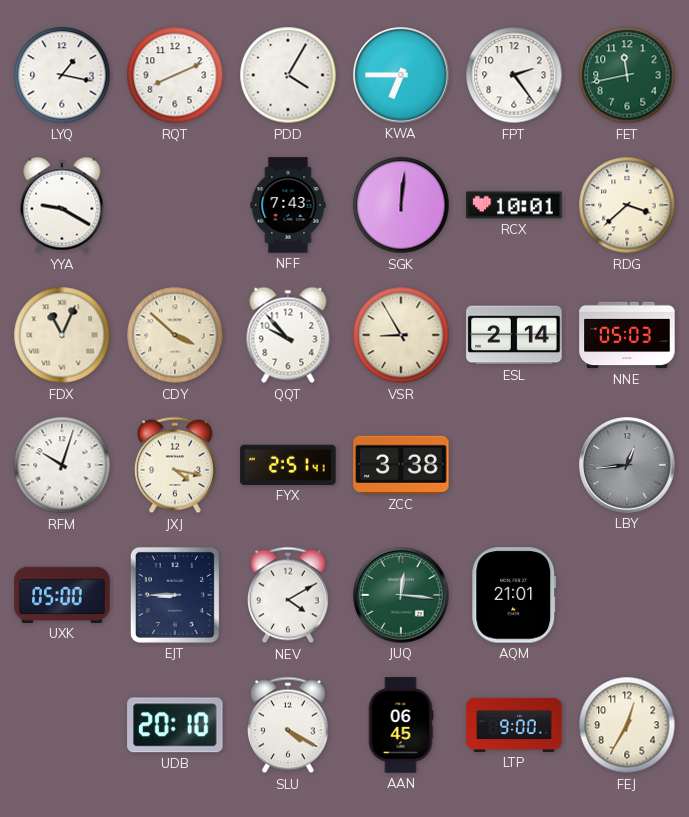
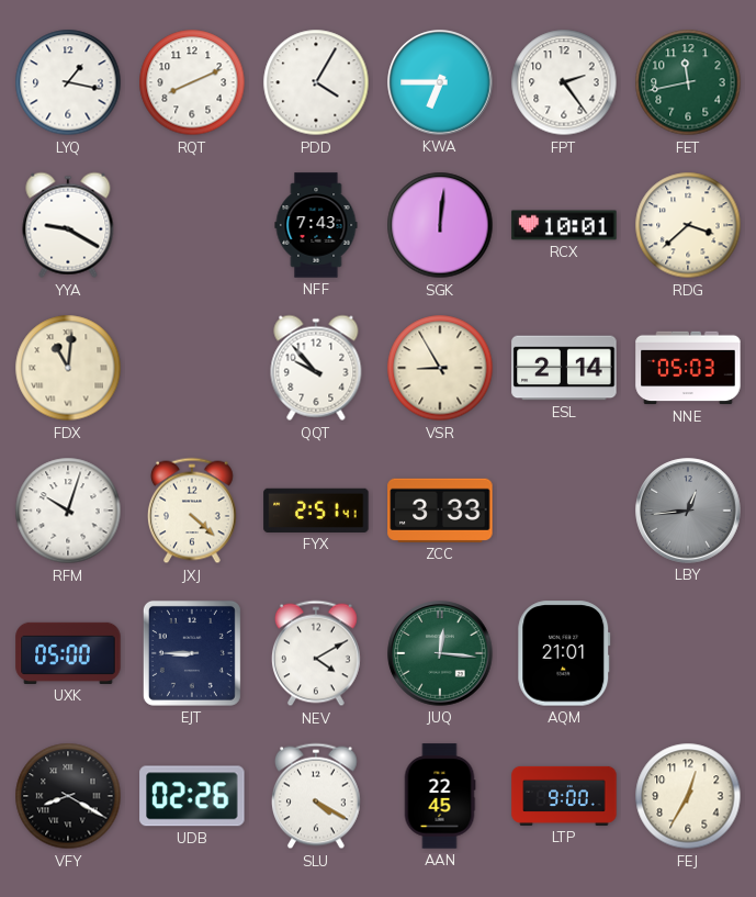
FDX: 11:04 -> 11:01
CDY: 3:52 -> none
JXJ: 4:17 -> 4:22
ZCC: 3:38 -> 3:33
VFY: none -> 8:20
UDB: 20:10 -> 02:26
AAN: 06:45 -> 22:45
